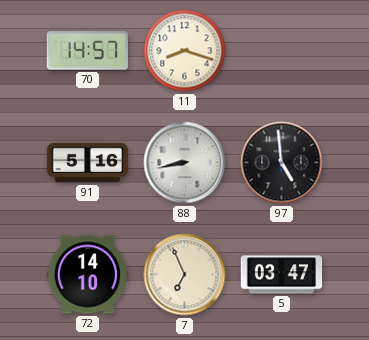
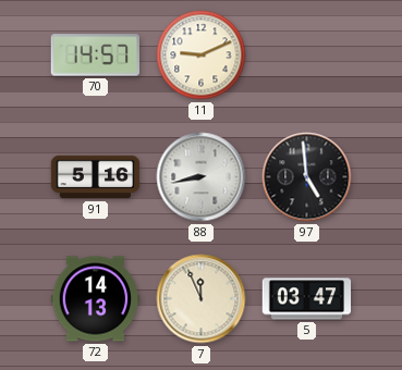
11: 8:18 -> 9:11
72: 14:10 -> 14:13
7: 6:56 -> 11:56
